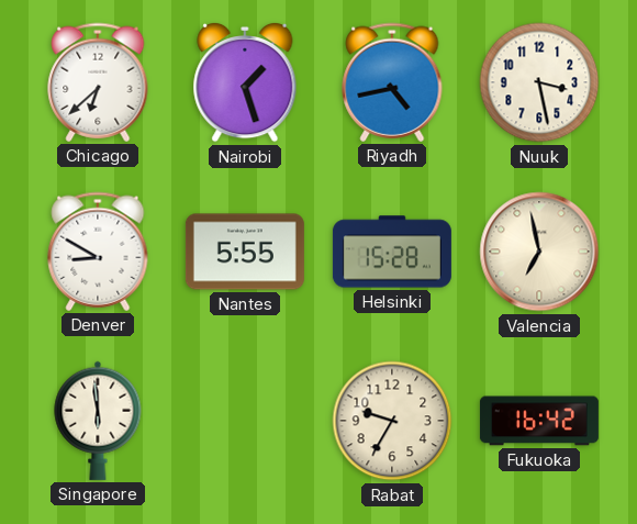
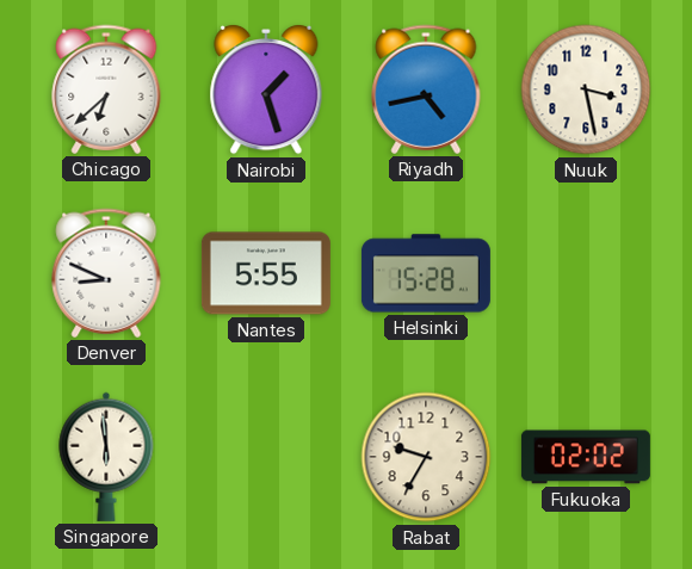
Denver: 8:50 -> 8:49
Valencia: 6:58 -> none
Fukuoka: 16:42 -> 02:02
